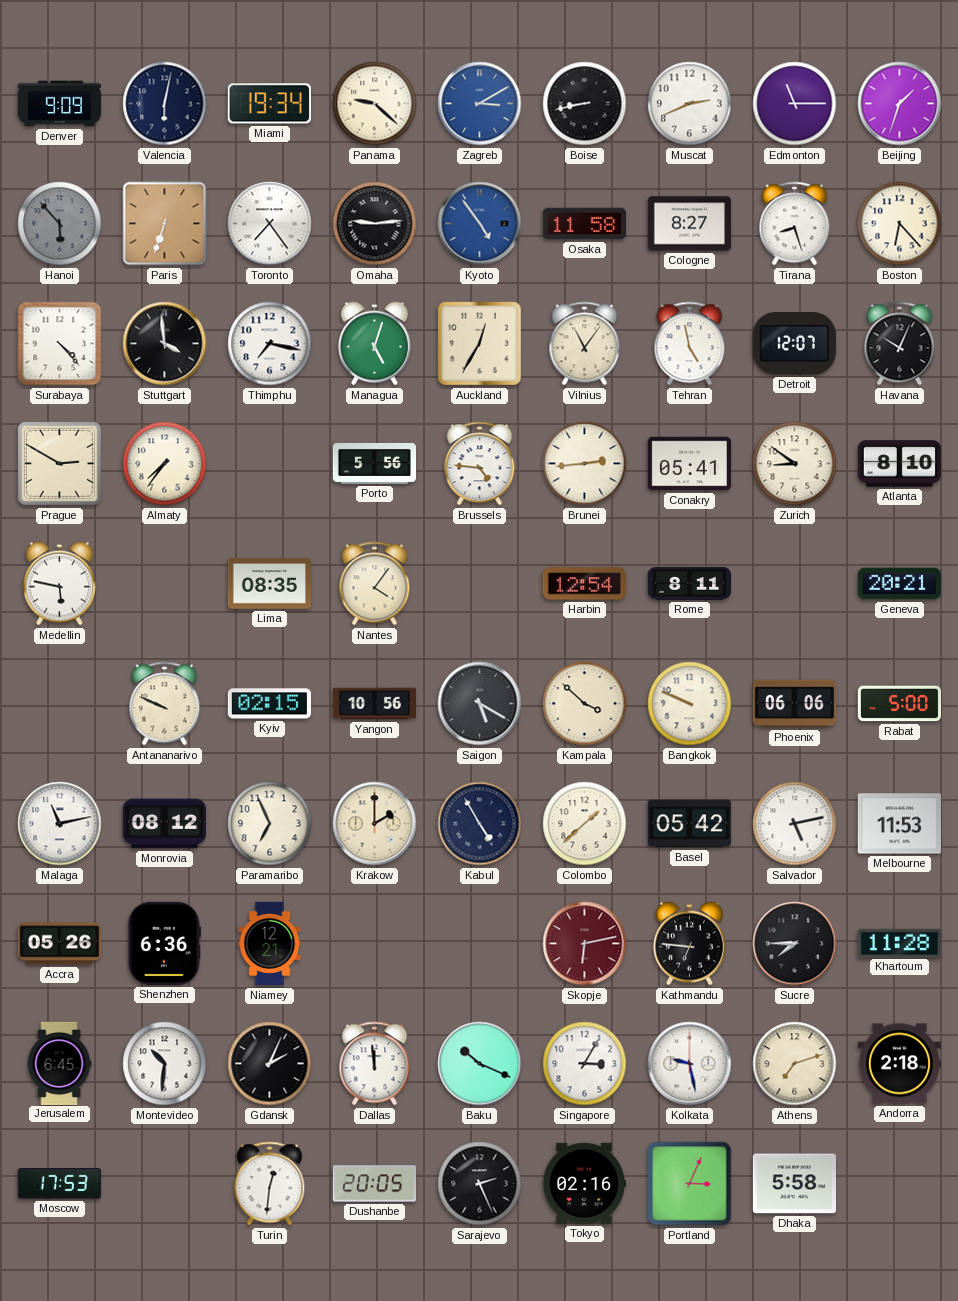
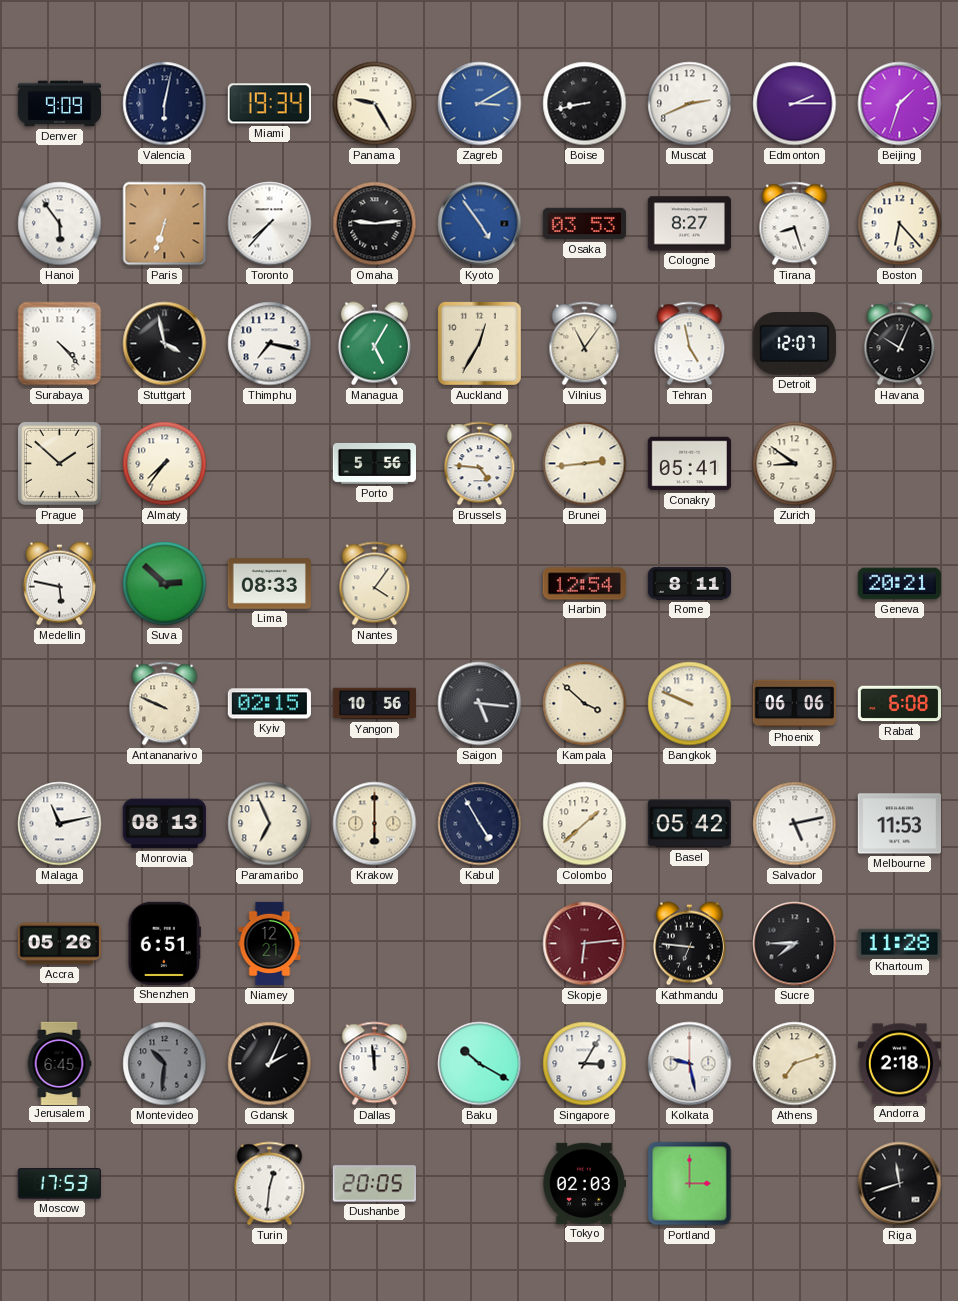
Panama: 9:22 -> 9:25
Edmonton: 11:15 -> 2:15
Hanoi: 5:53 -> 5:54
Hanoi dial: grey -> white
Toronto: 7:24 -> 7:37
Osaka: 11:58 -> 03:53
Stuttgart: 3:59 -> 3:58
Managua: 5:03 -> 5:05
Prague: 2:50 -> 1:52
Atlanta: 8:10 -> none
Suva: none -> 2:52
Lima: 08:35 -> 08:33
Saigon: 5:20 -> 5:16
Rabat: 5:00 -> 6:08
Monrovia: 08:12 -> 08:13
Krakow: 2:00 -> 6:00
Shenzhen: 6:36 -> 6:51
Skopje: 6:13 -> 6:14
Montevideo dial: white -> grey
Baku: 10:19 -> 10:20
Sarajevo: 2:26 -> none
Tokyo: 02:16 -> 02:03
Portland: 3:04 -> 3:00
Dhaka: 5:58 -> none
Riga: none -> 11:42
